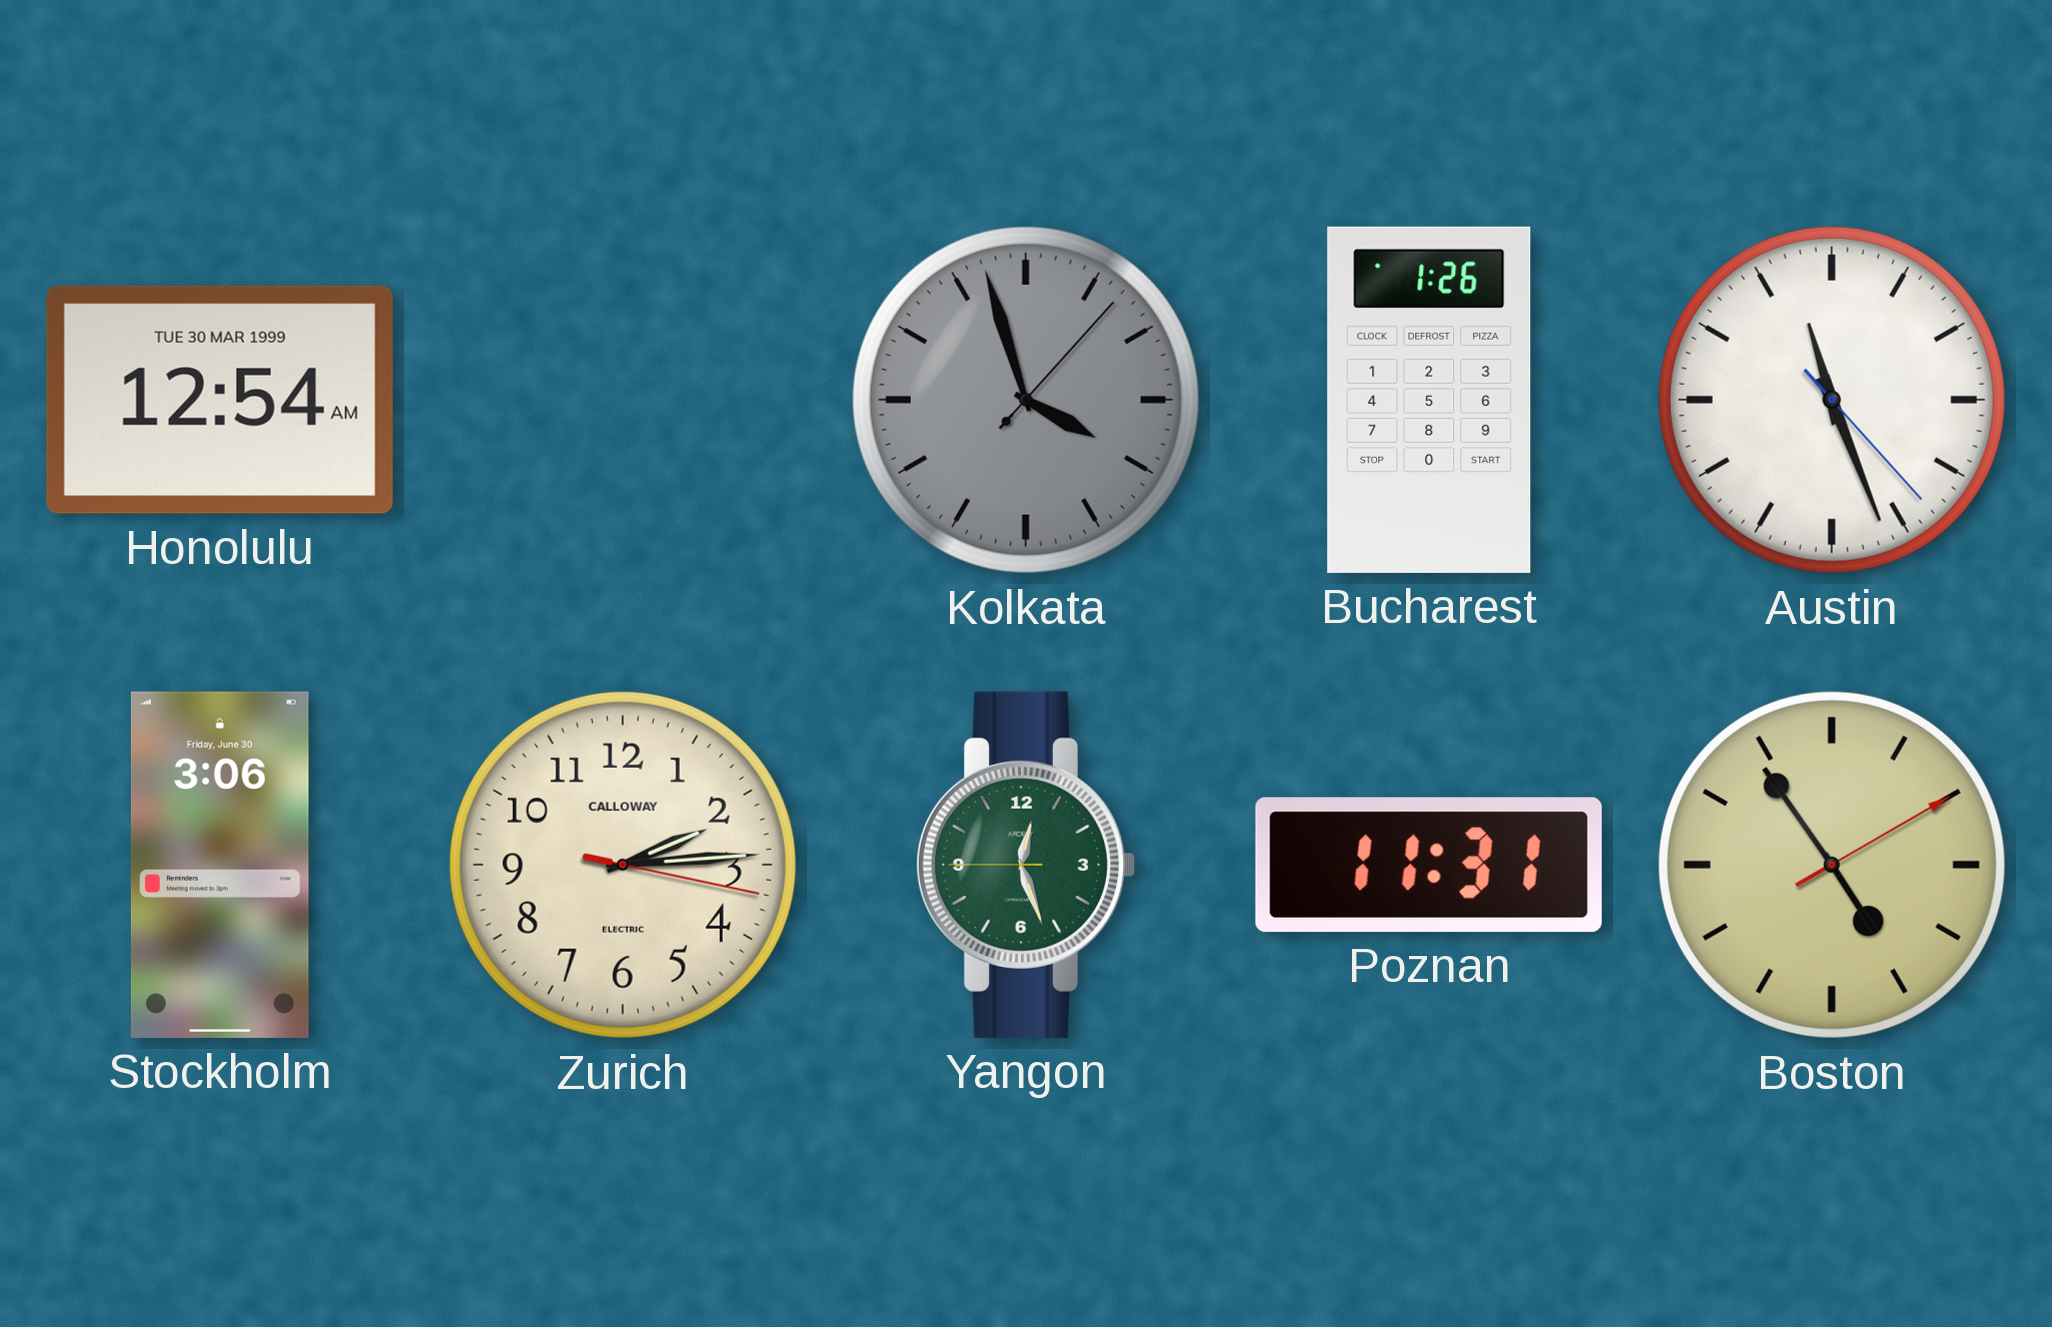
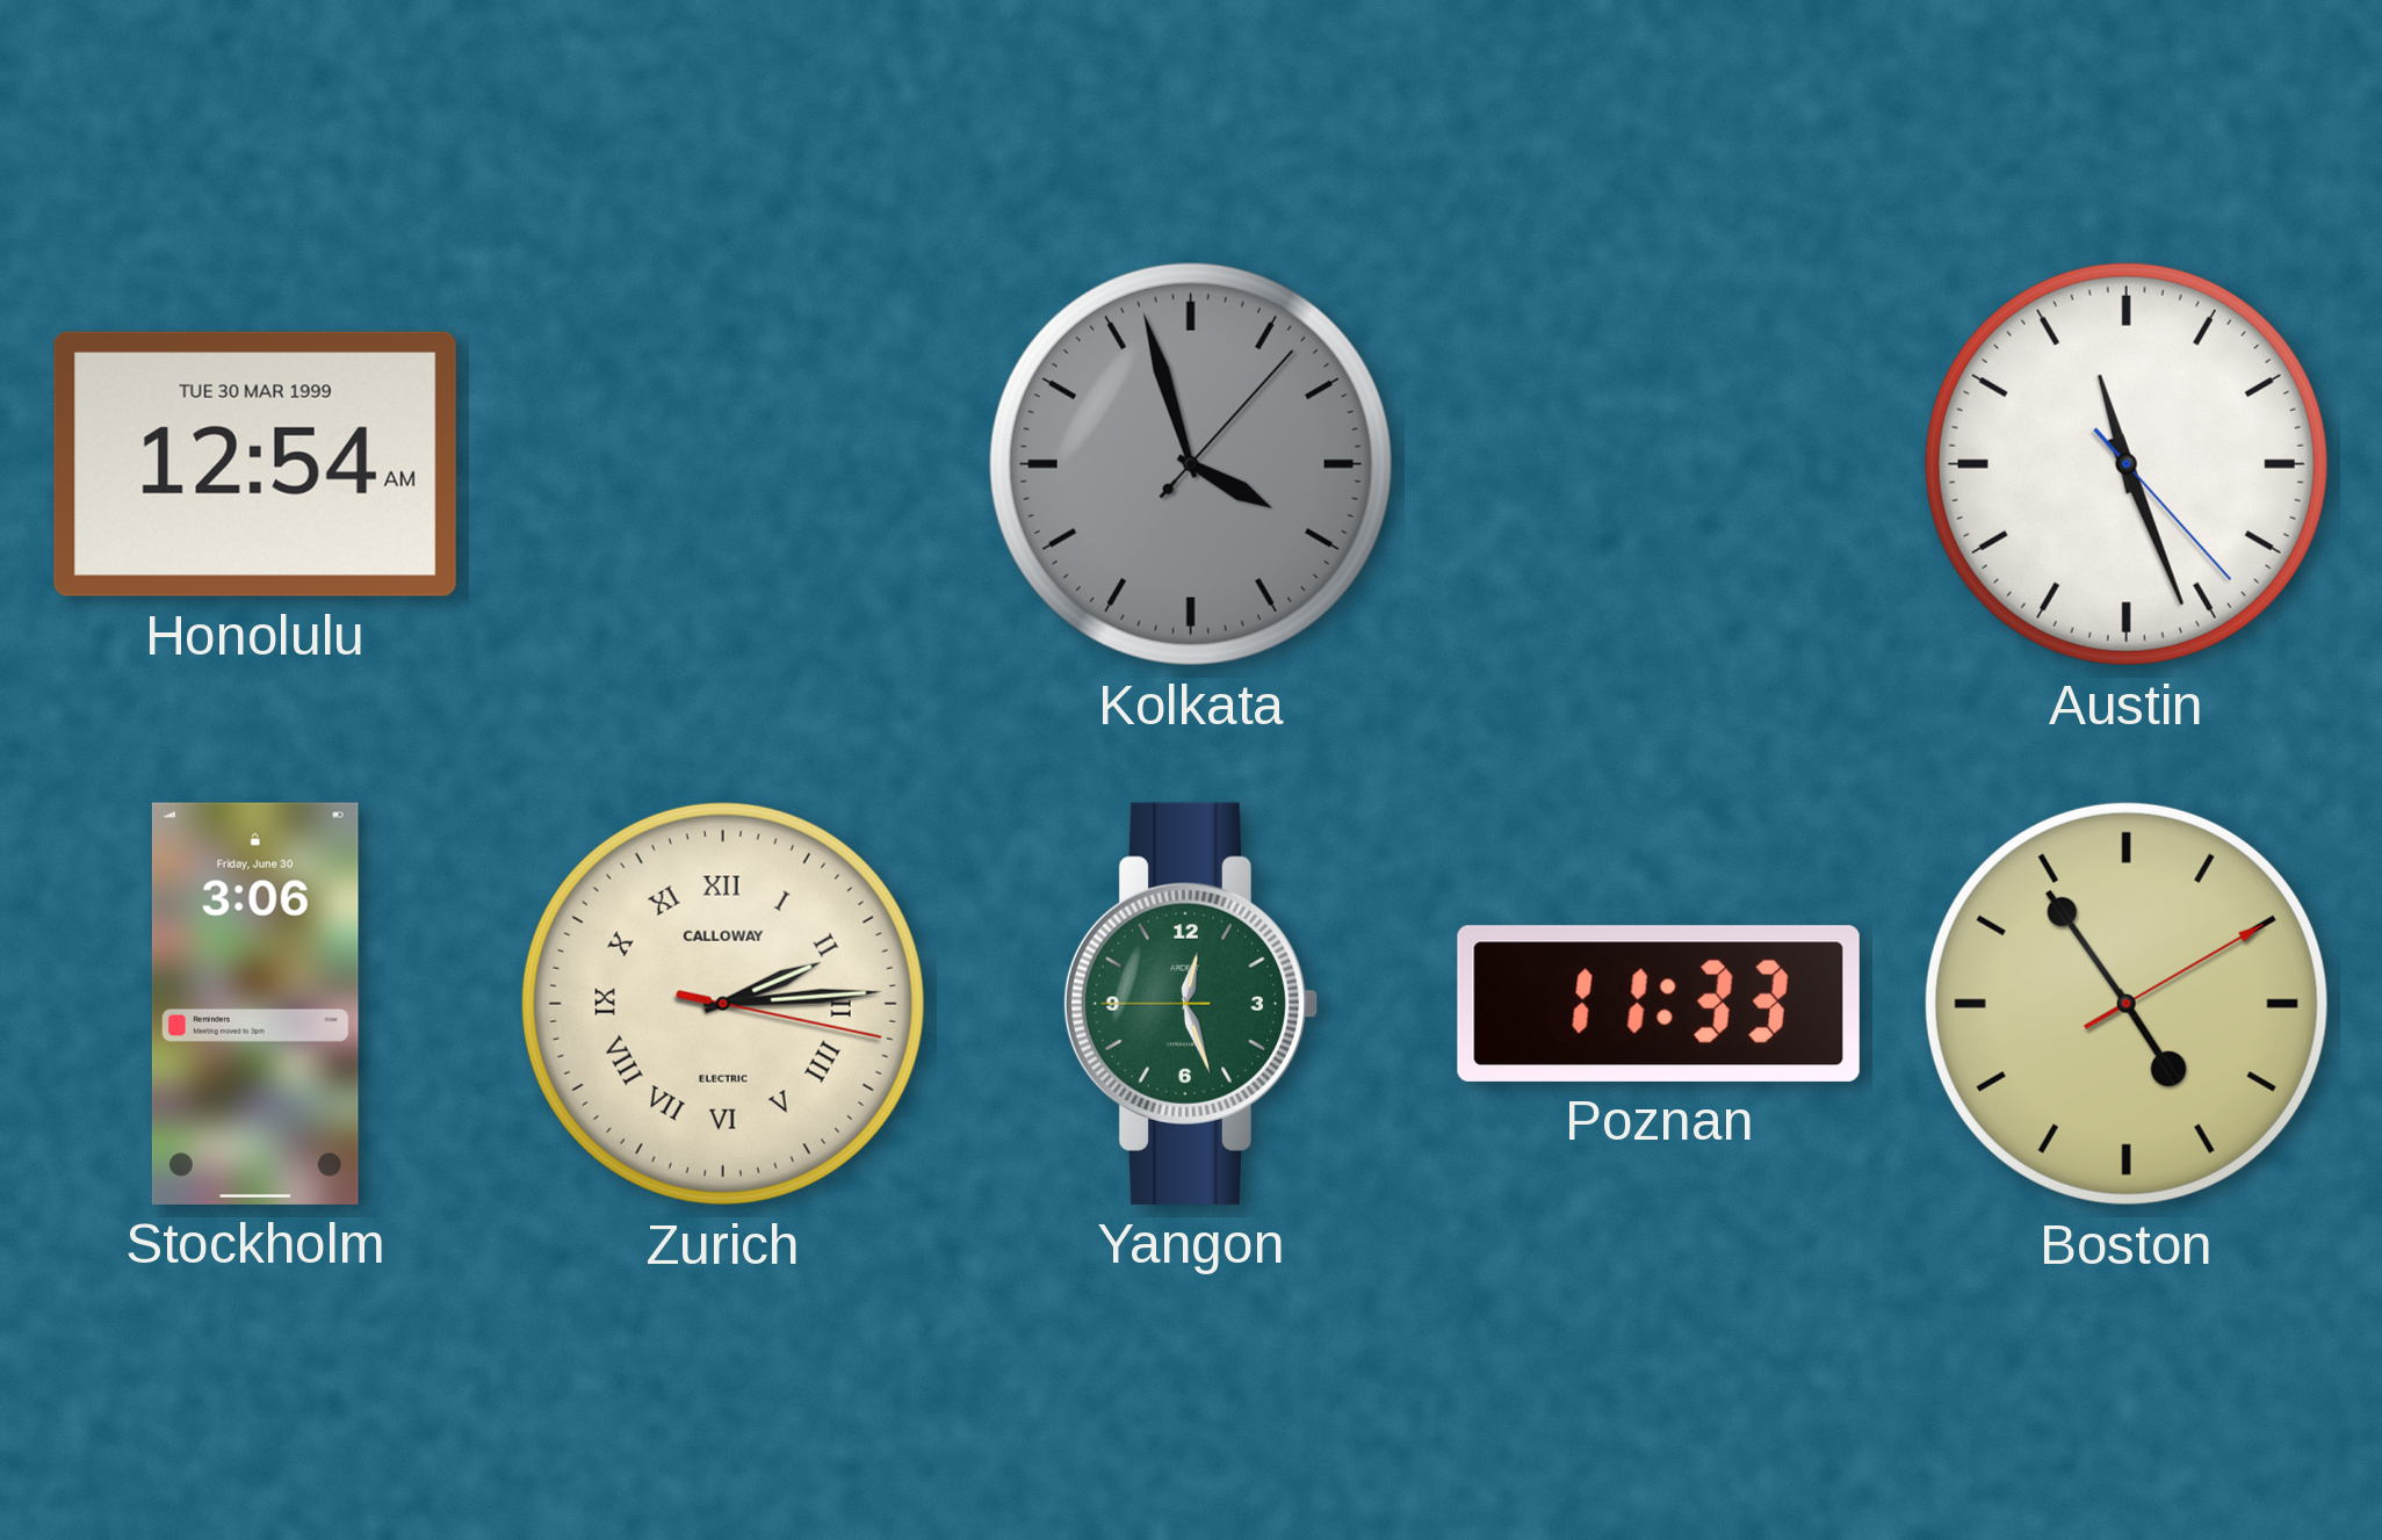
Bucharest: 1:26 -> none
Zurich numerals: Arabic -> Roman
Poznan: 11:31 -> 11:33
